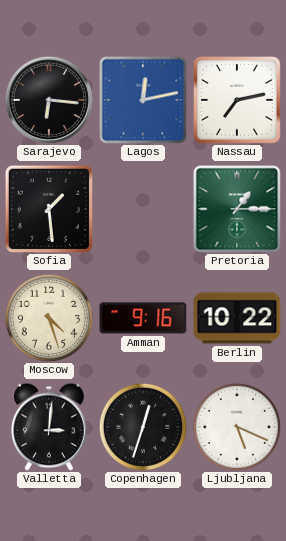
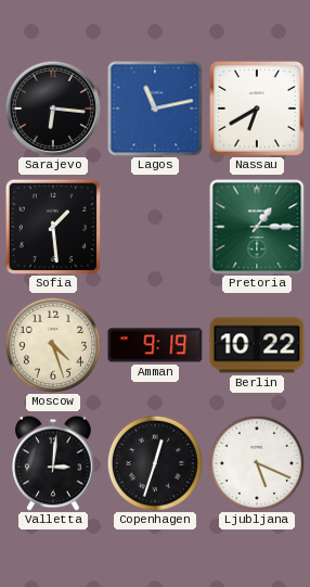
Lagos: 12:13 -> 11:13
Nassau: 7:13 -> 6:40
Amman: 9:16 -> 9:19
